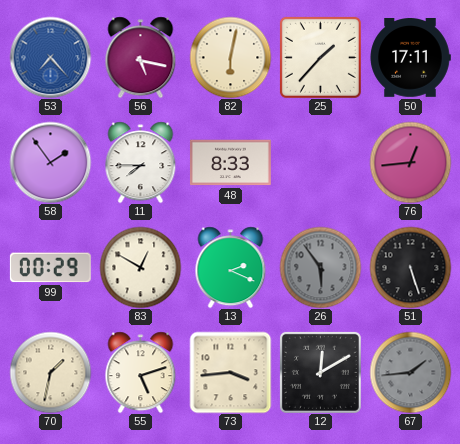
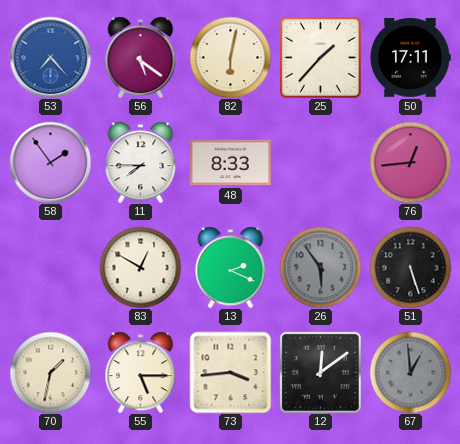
56: 5:17 -> 5:21
99: 00:29 -> none
55: 5:12 -> 5:15
12: 12:10 -> 12:09
67: 1:44 -> 12:59
